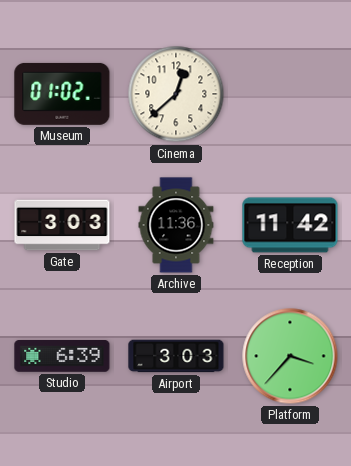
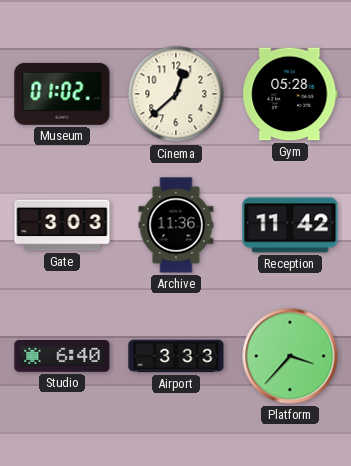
Gym: none -> 05:28
Studio: 6:39 -> 6:40
Airport: 3:03 -> 3:33
